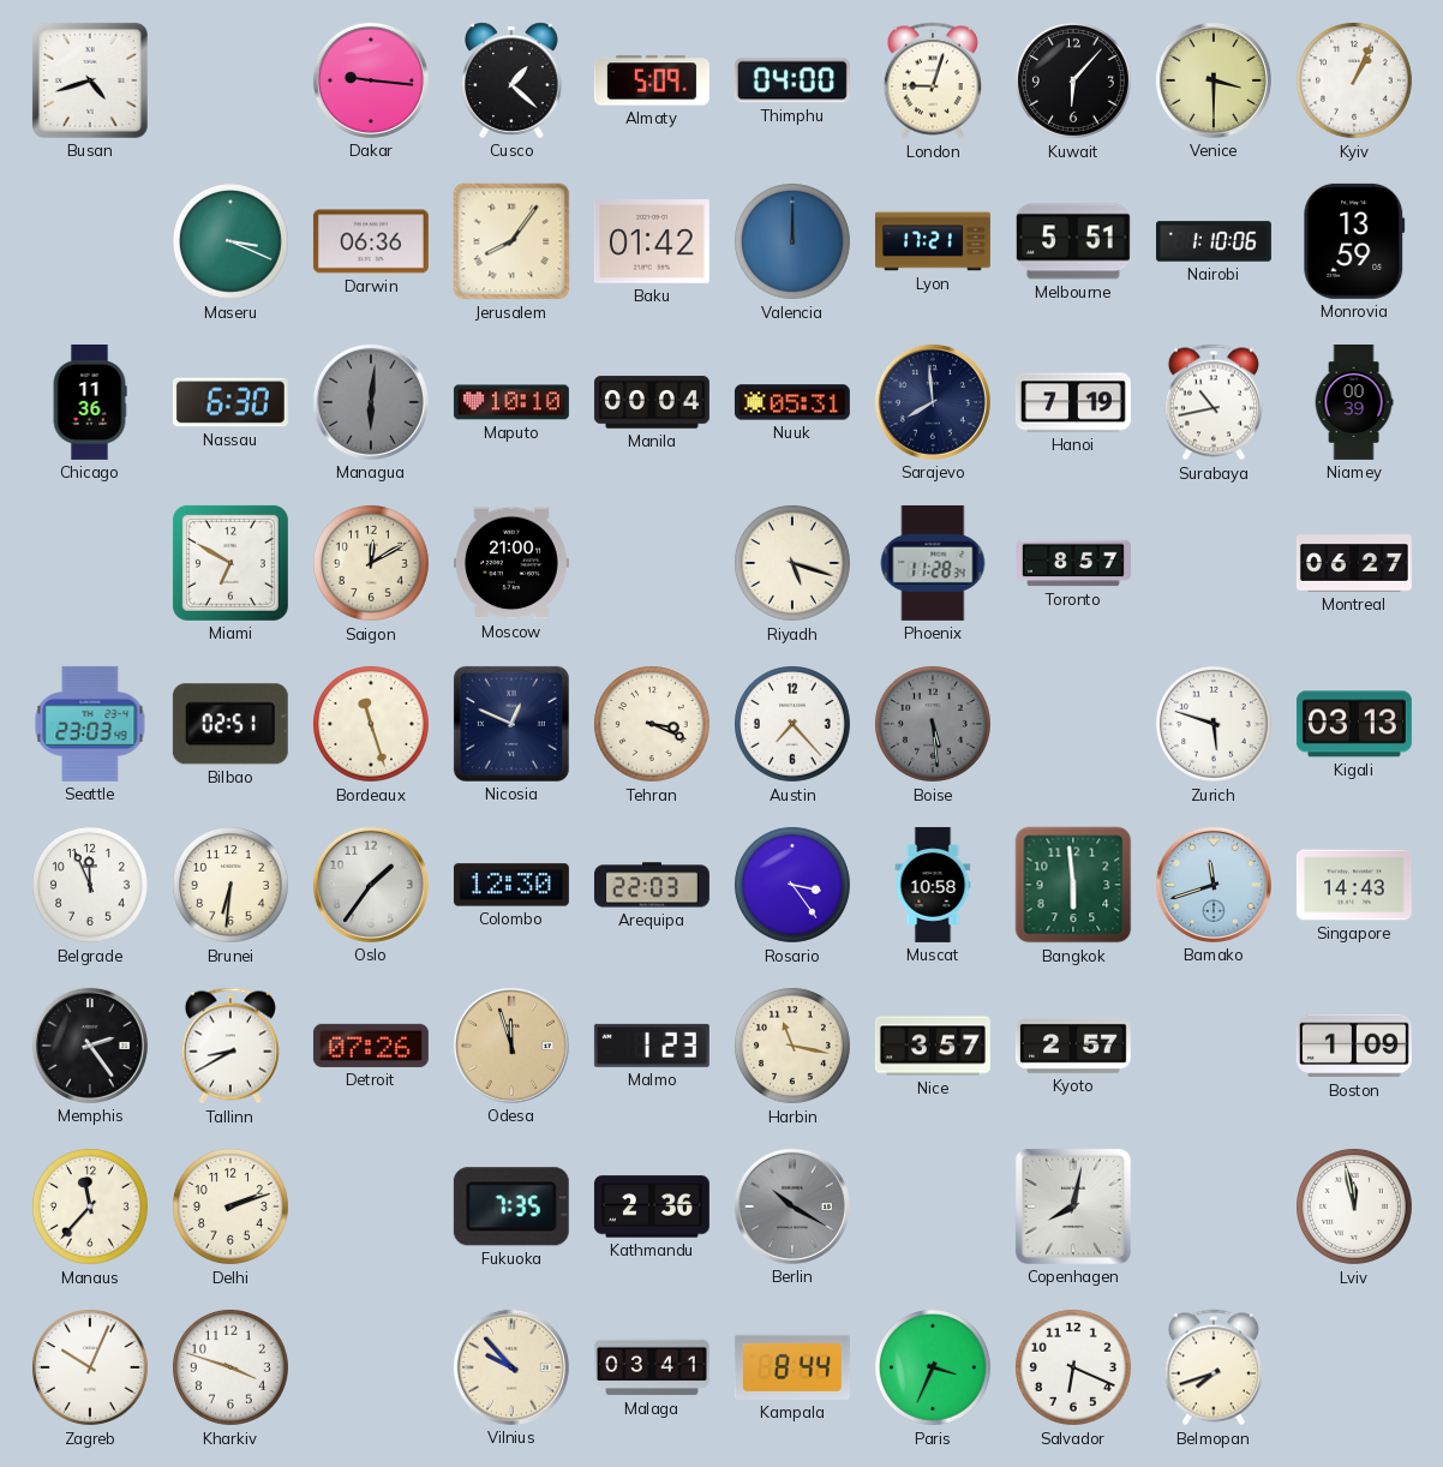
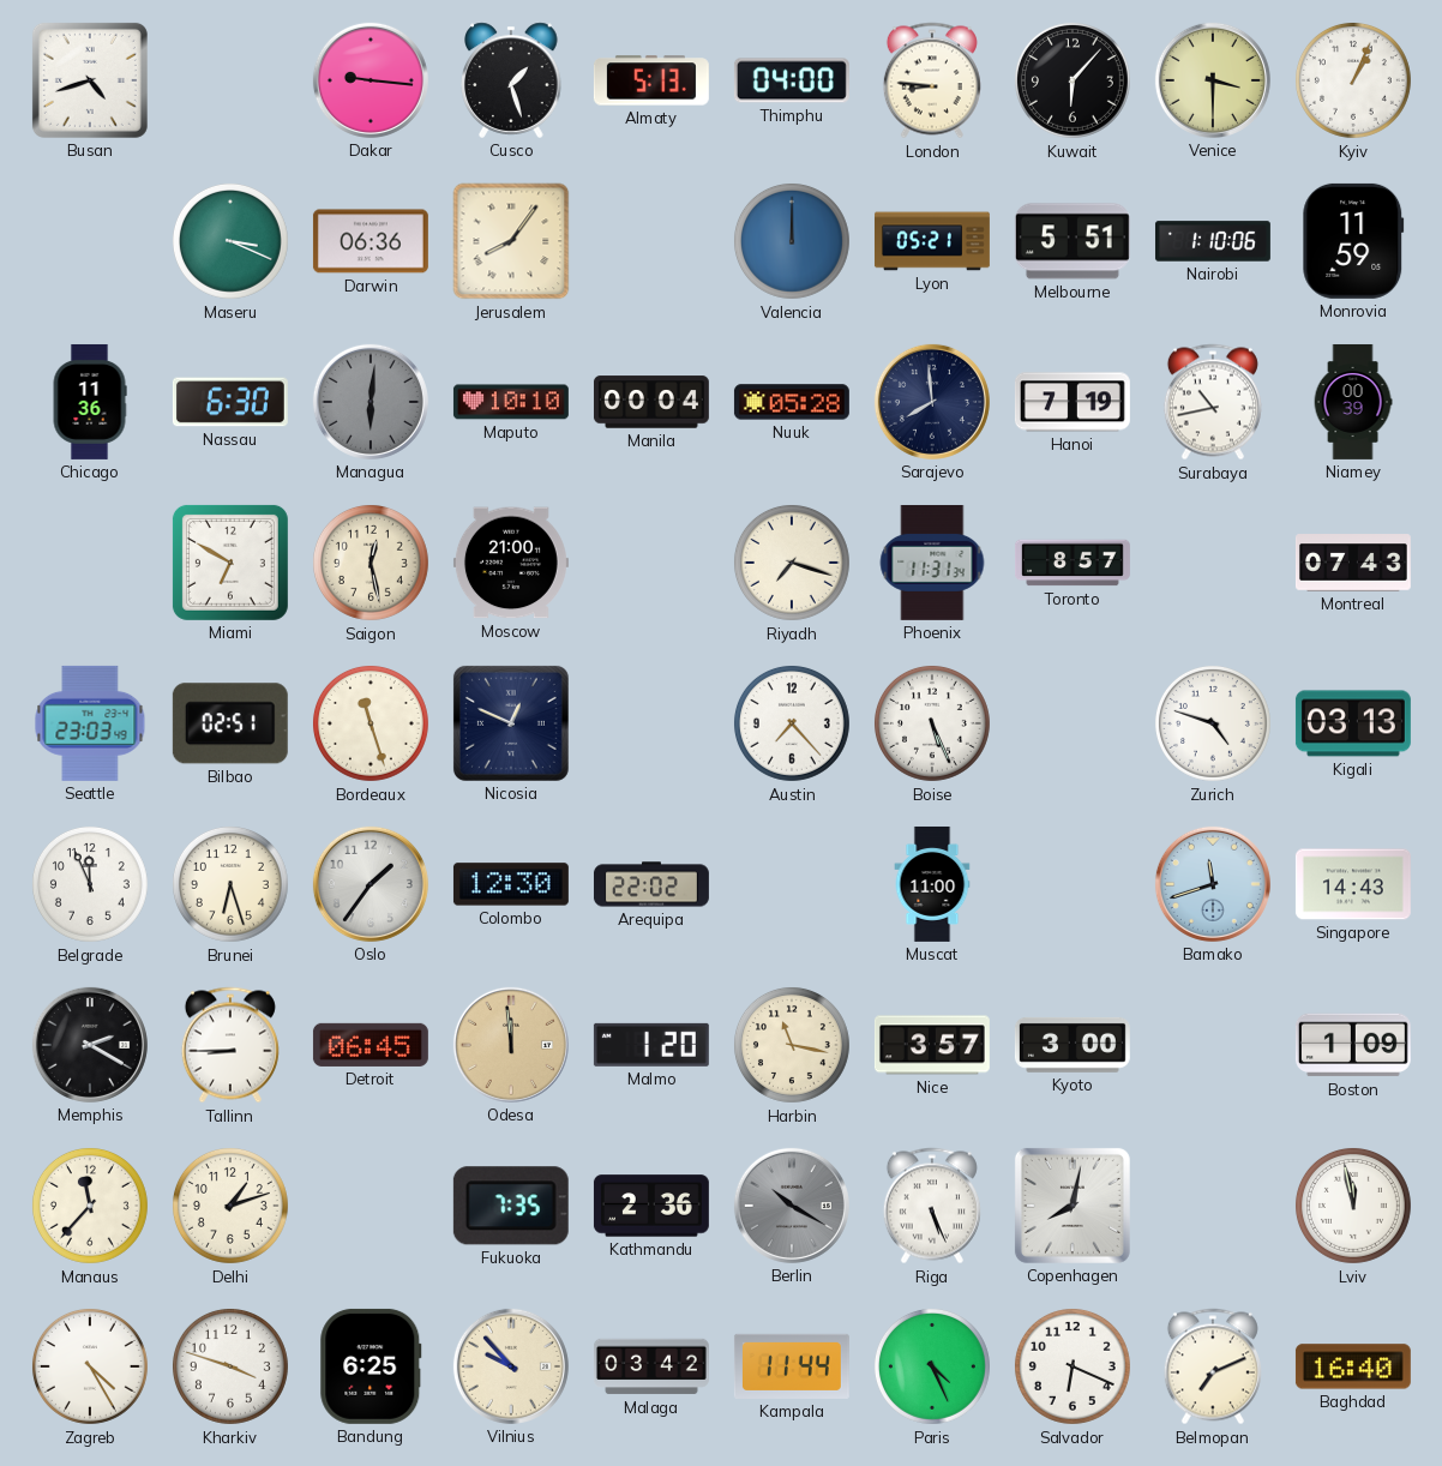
Cusco: 1:22 -> 1:27
Almaty: 5:09 -> 5:13
London: 9:03 -> 8:46
Baku: 01:42 -> none
Lyon: 17:21 -> 05:21
Monrovia: 13:59 -> 11:59
Nuuk: 05:31 -> 05:28
Saigon: 12:10 -> 12:28
Riyadh: 5:18 -> 7:18
Phoenix: 11:28 -> 11:31
Montreal: 06:27 -> 07:43
Tehran: 3:19 -> none
Boise: 5:29 -> 5:26
Boise dial: grey -> white
Zurich: 5:48 -> 4:48
Brunei: 6:31 -> 6:27
Arequipa: 22:03 -> 22:02
Rosario: 3:24 -> none
Muscat: 10:58 -> 11:00
Bangkok: 5:59 -> none
Memphis: 2:24 -> 2:20
Tallinn: 8:40 -> 8:45
Detroit: 07:26 -> 06:45
Odesa: 11:57 -> 11:59
Malmo: 1:23 -> 1:20
Kyoto: 2:57 -> 3:00
Delhi: 2:12 -> 1:12
Riga: none -> 5:26
Zagreb: 10:04 -> 4:25
Bandung: none -> 6:25
Malaga: 03:41 -> 03:42
Kampala: 8:44 -> 11:44
Paris: 3:34 -> 4:26
Belmopan: 7:42 -> 7:11
Baghdad: none -> 16:40
